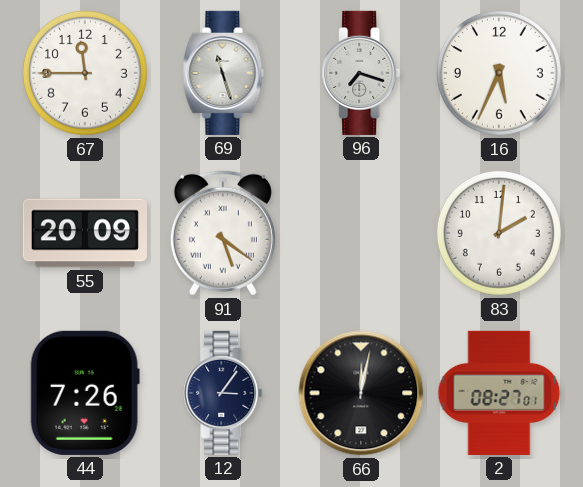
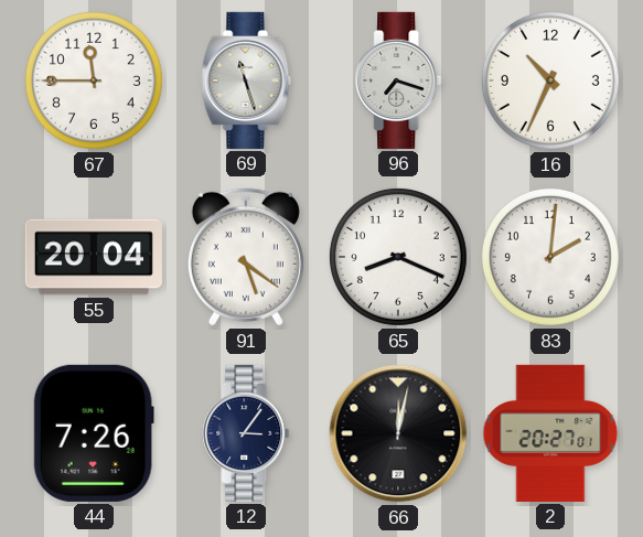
16: 5:34 -> 10:34
55: 20:09 -> 20:04
65: none -> 8:19
2: 08:27 -> 20:27
